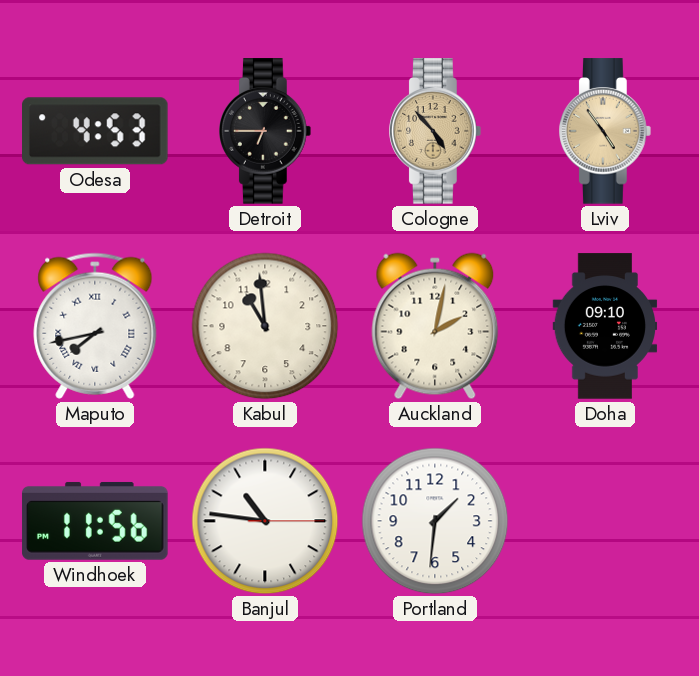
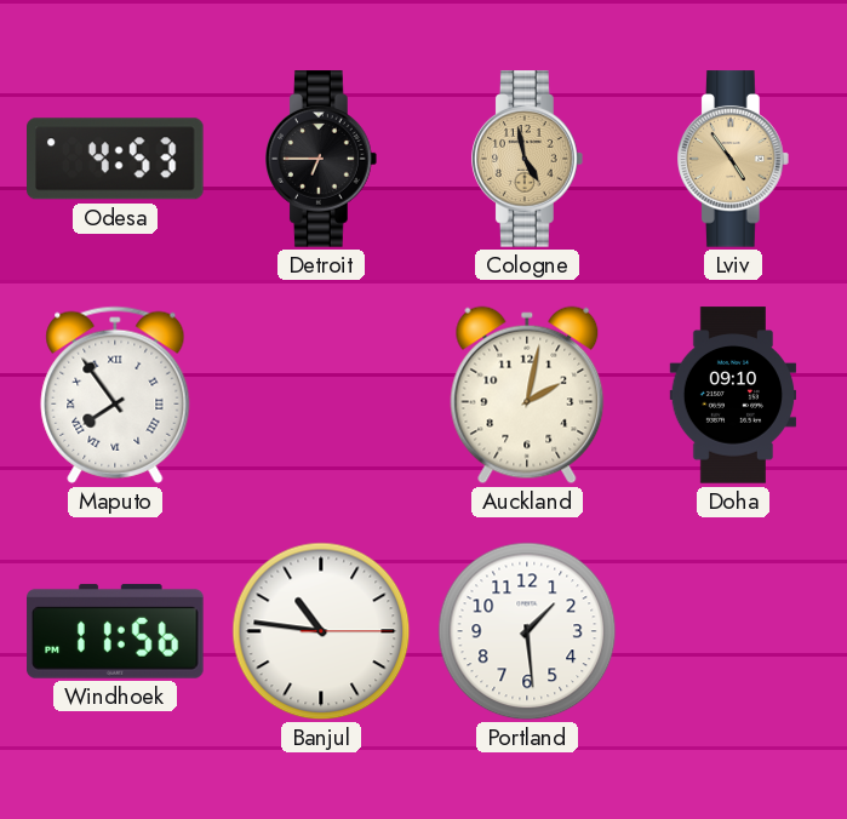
Cologne: 4:53 -> 4:58
Maputo: 7:43 -> 7:54
Kabul: 10:59 -> none
Portland: 1:31 -> 1:29
